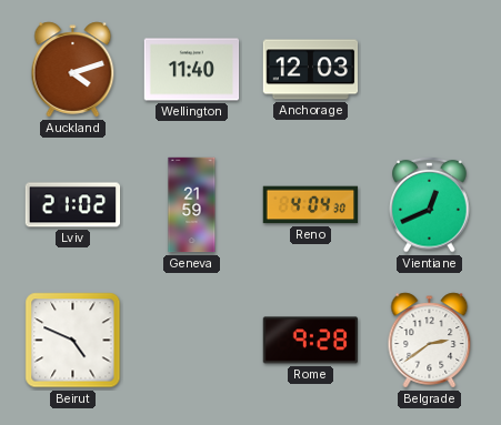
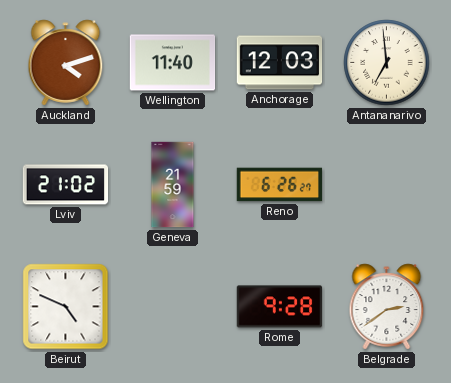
Antananarivo: none -> 6:59
Reno: 4:04 -> 6:26
Vientiane: 12:41 -> none
